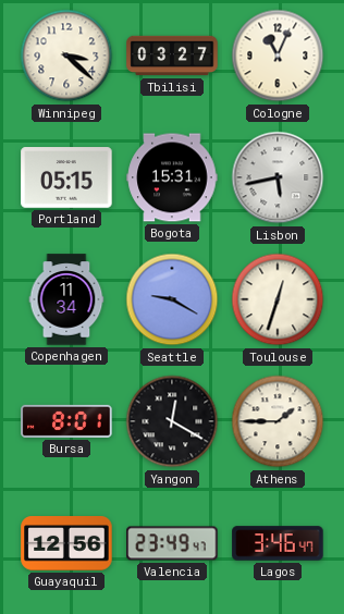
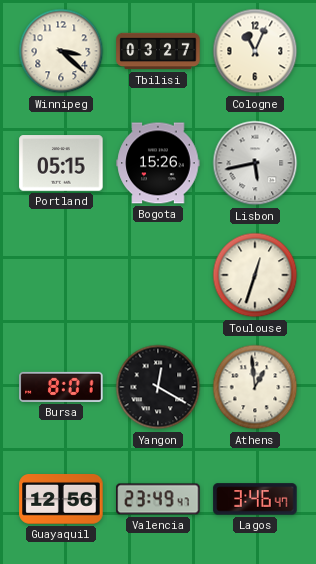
Bogota: 15:31 -> 15:26
Copenhagen: 11:34 -> none
Seattle: 9:20 -> none
Athens: 1:45 -> 12:59
